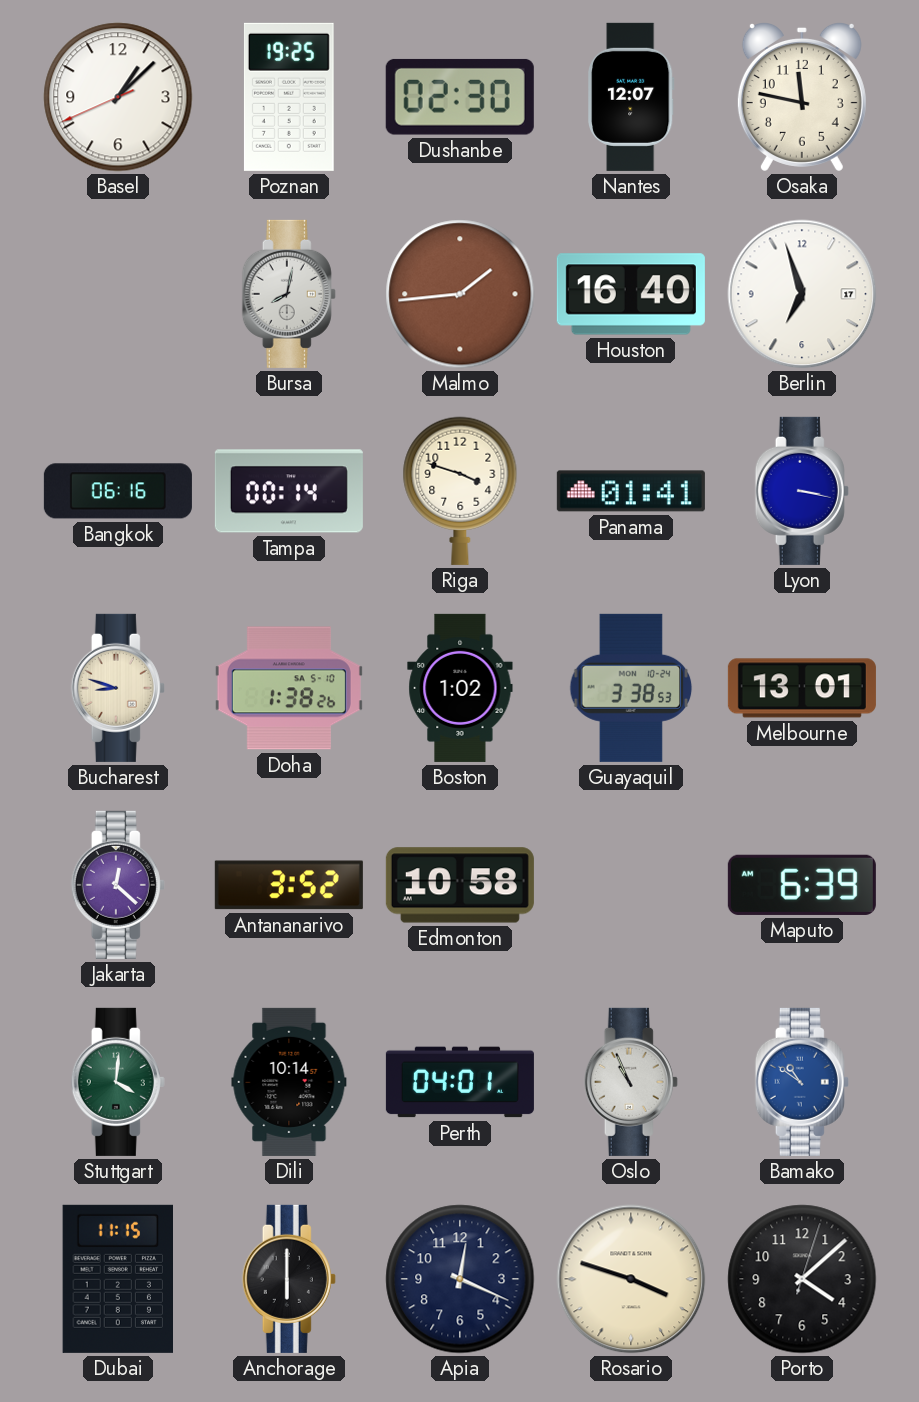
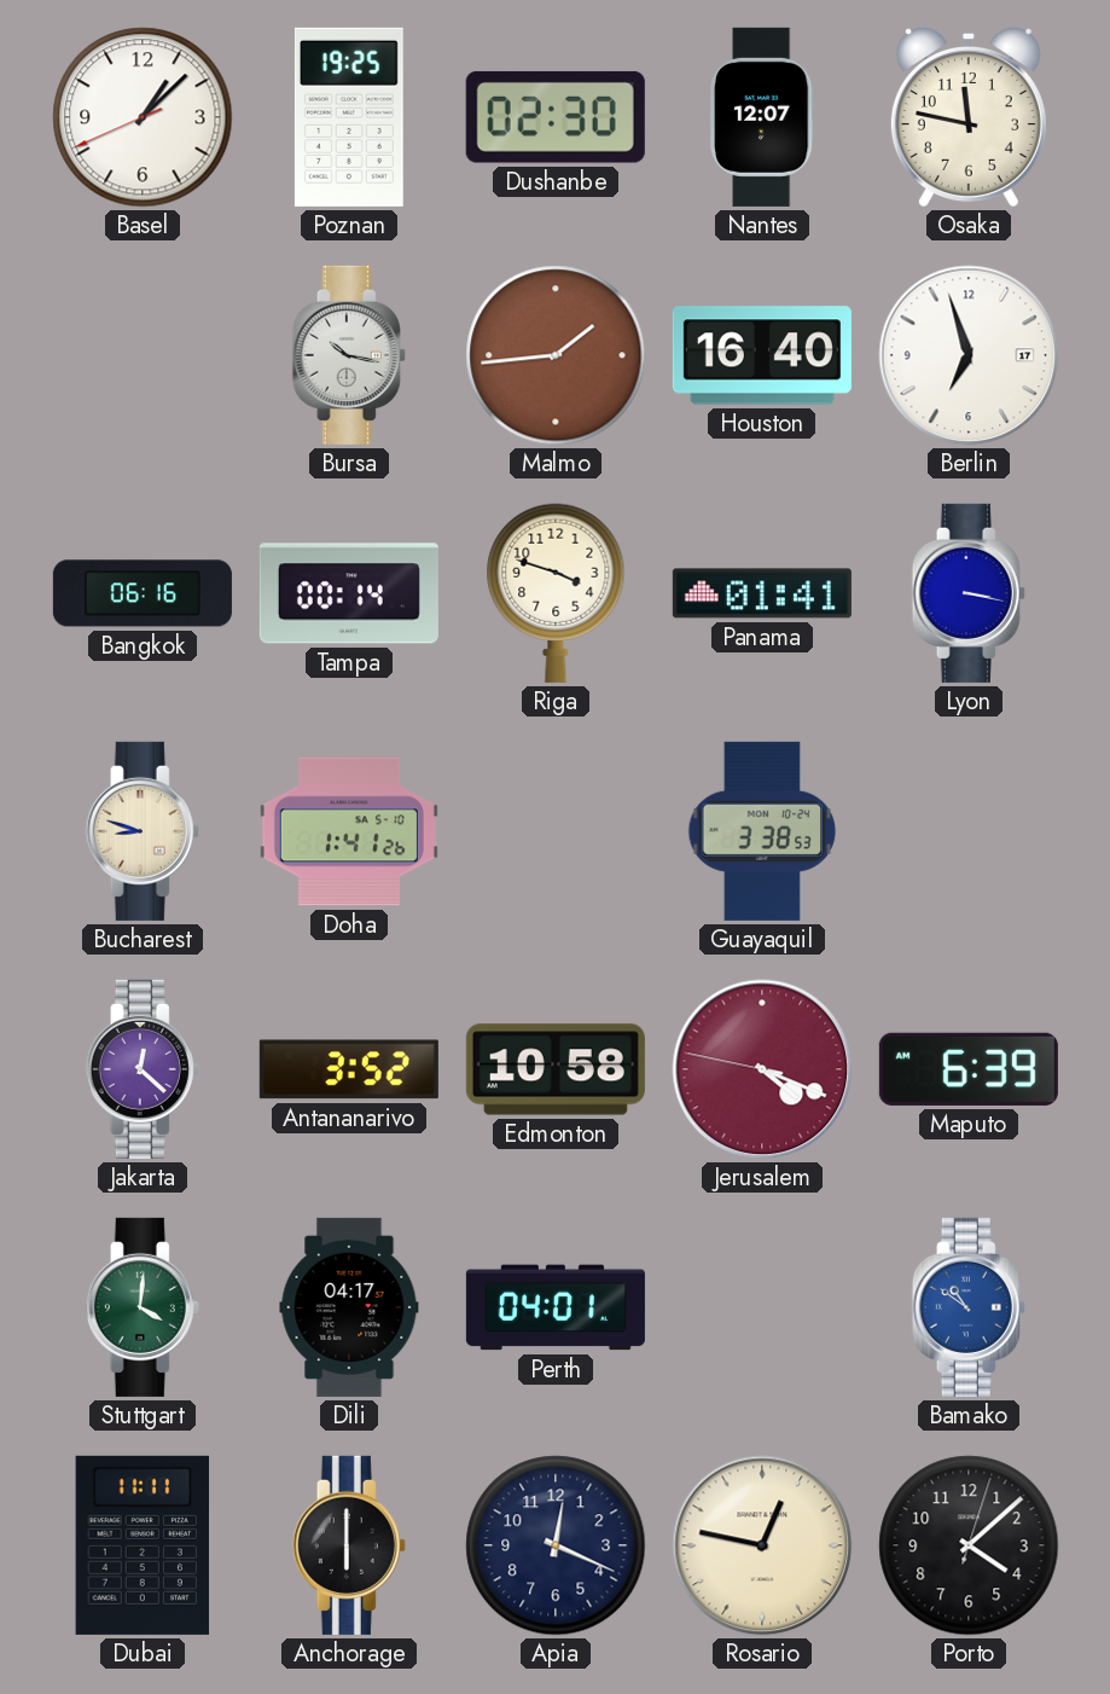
Bursa: 8:02 -> 10:17
Doha: 1:38 -> 1:41
Boston: 1:02 -> none
Melbourne: 13:01 -> none
Jerusalem: none -> 4:18
Dili: 10:14 -> 04:17
Oslo: 10:56 -> none
Dubai: 11:15 -> 11:11
Rosario: 3:48 -> 12:47
